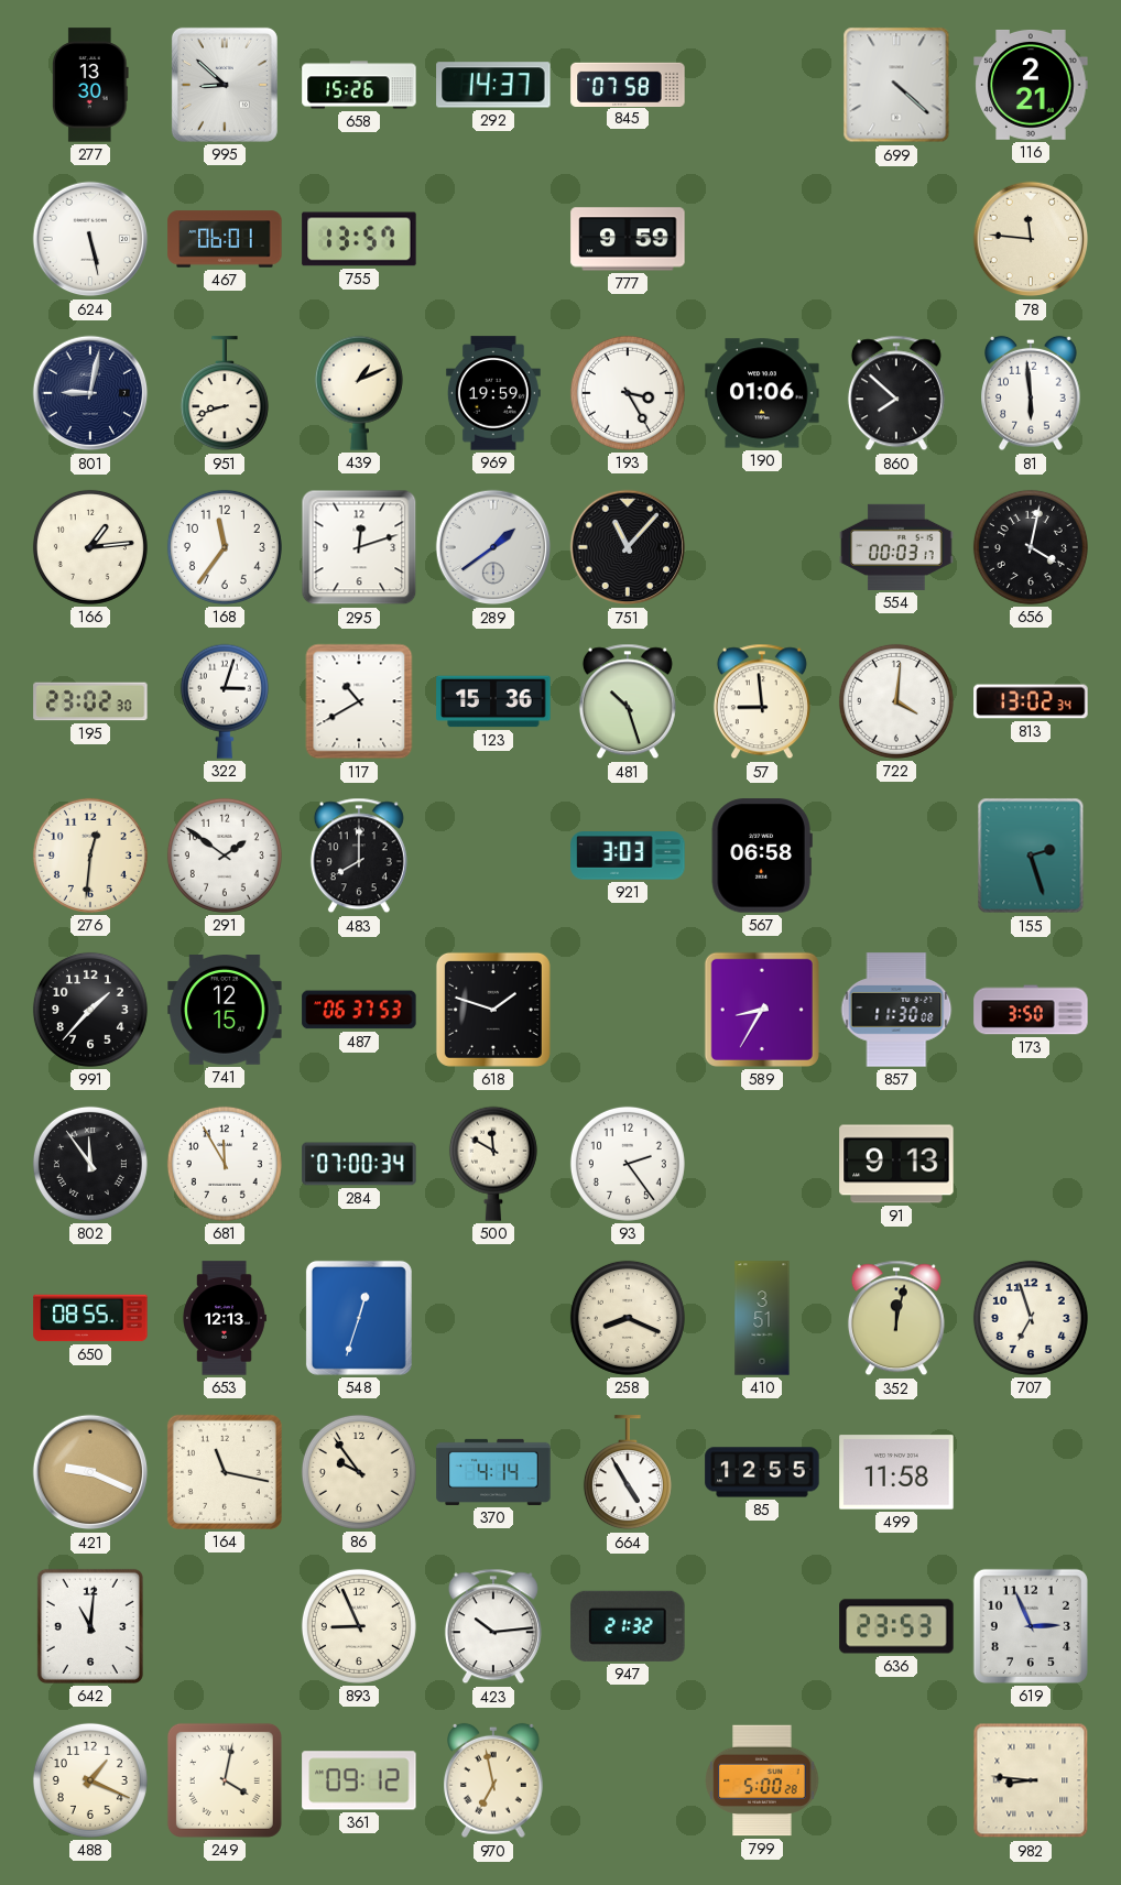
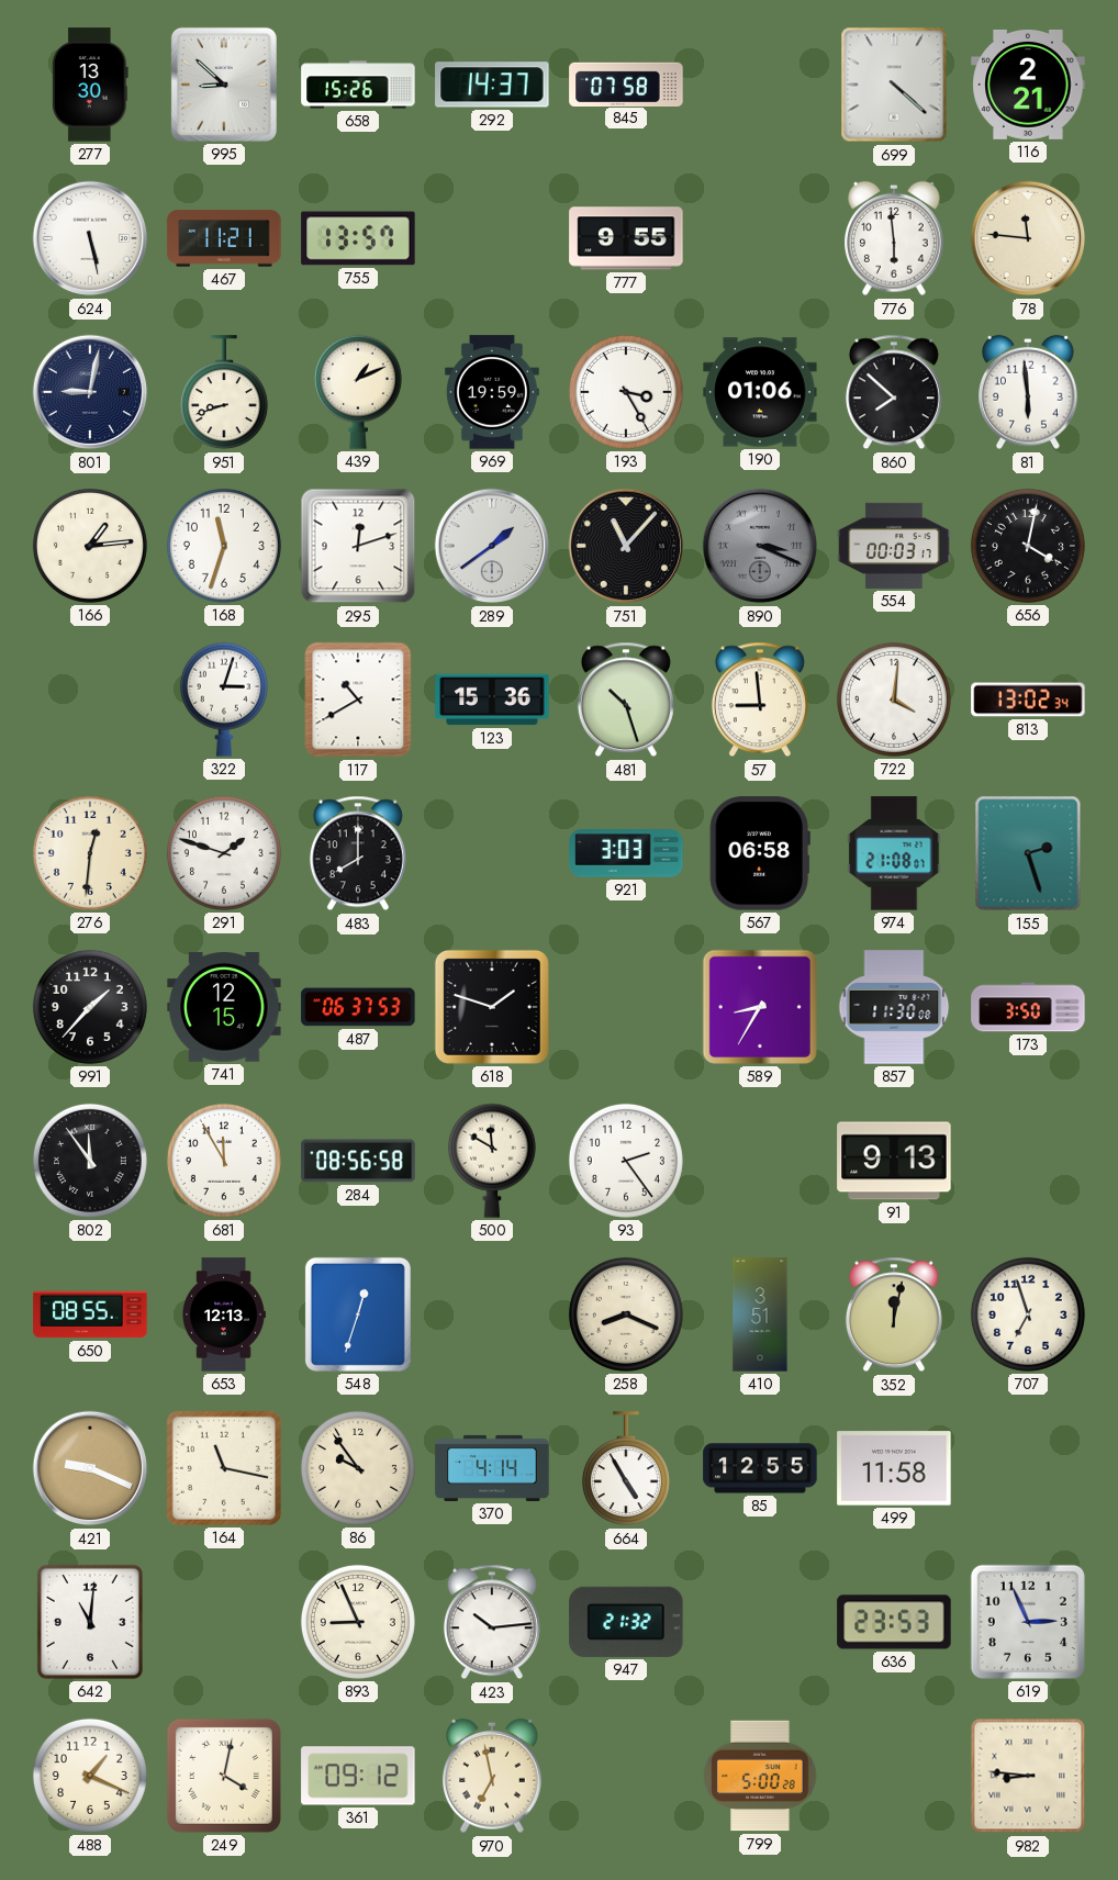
467: 06:01 -> 11:21
777: 9:59 -> 9:55
776: none -> 5:59
168: 11:36 -> 11:33
890: none -> 3:19
195: 23:02 -> none
291: 1:51 -> 1:48
974: none -> 21:08
284: 07:00 -> 08:56
